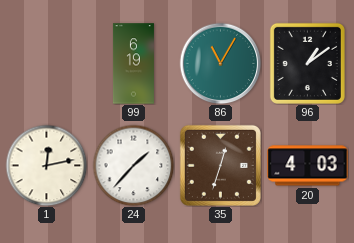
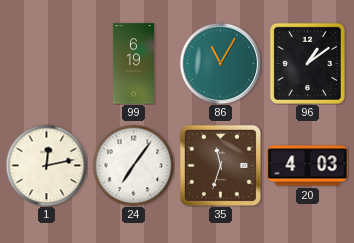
24: 1:37 -> 7:06
35: 12:33 -> 11:33
